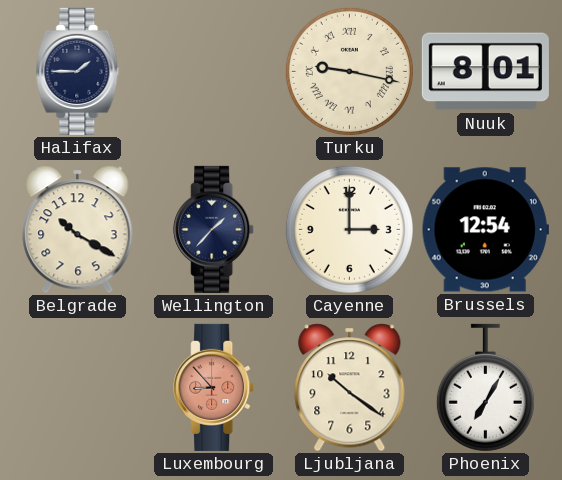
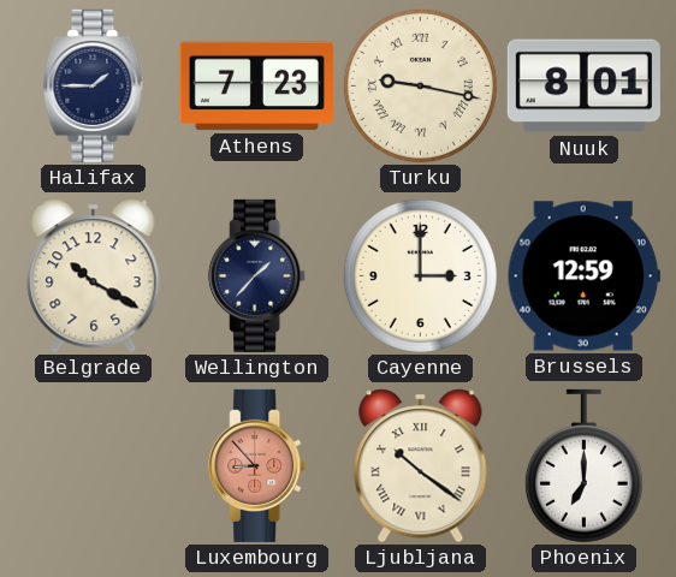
Athens: none -> 7:23
Brussels: 12:54 -> 12:59
Ljubljana numerals: Arabic -> Roman
Phoenix: 7:05 -> 7:00
